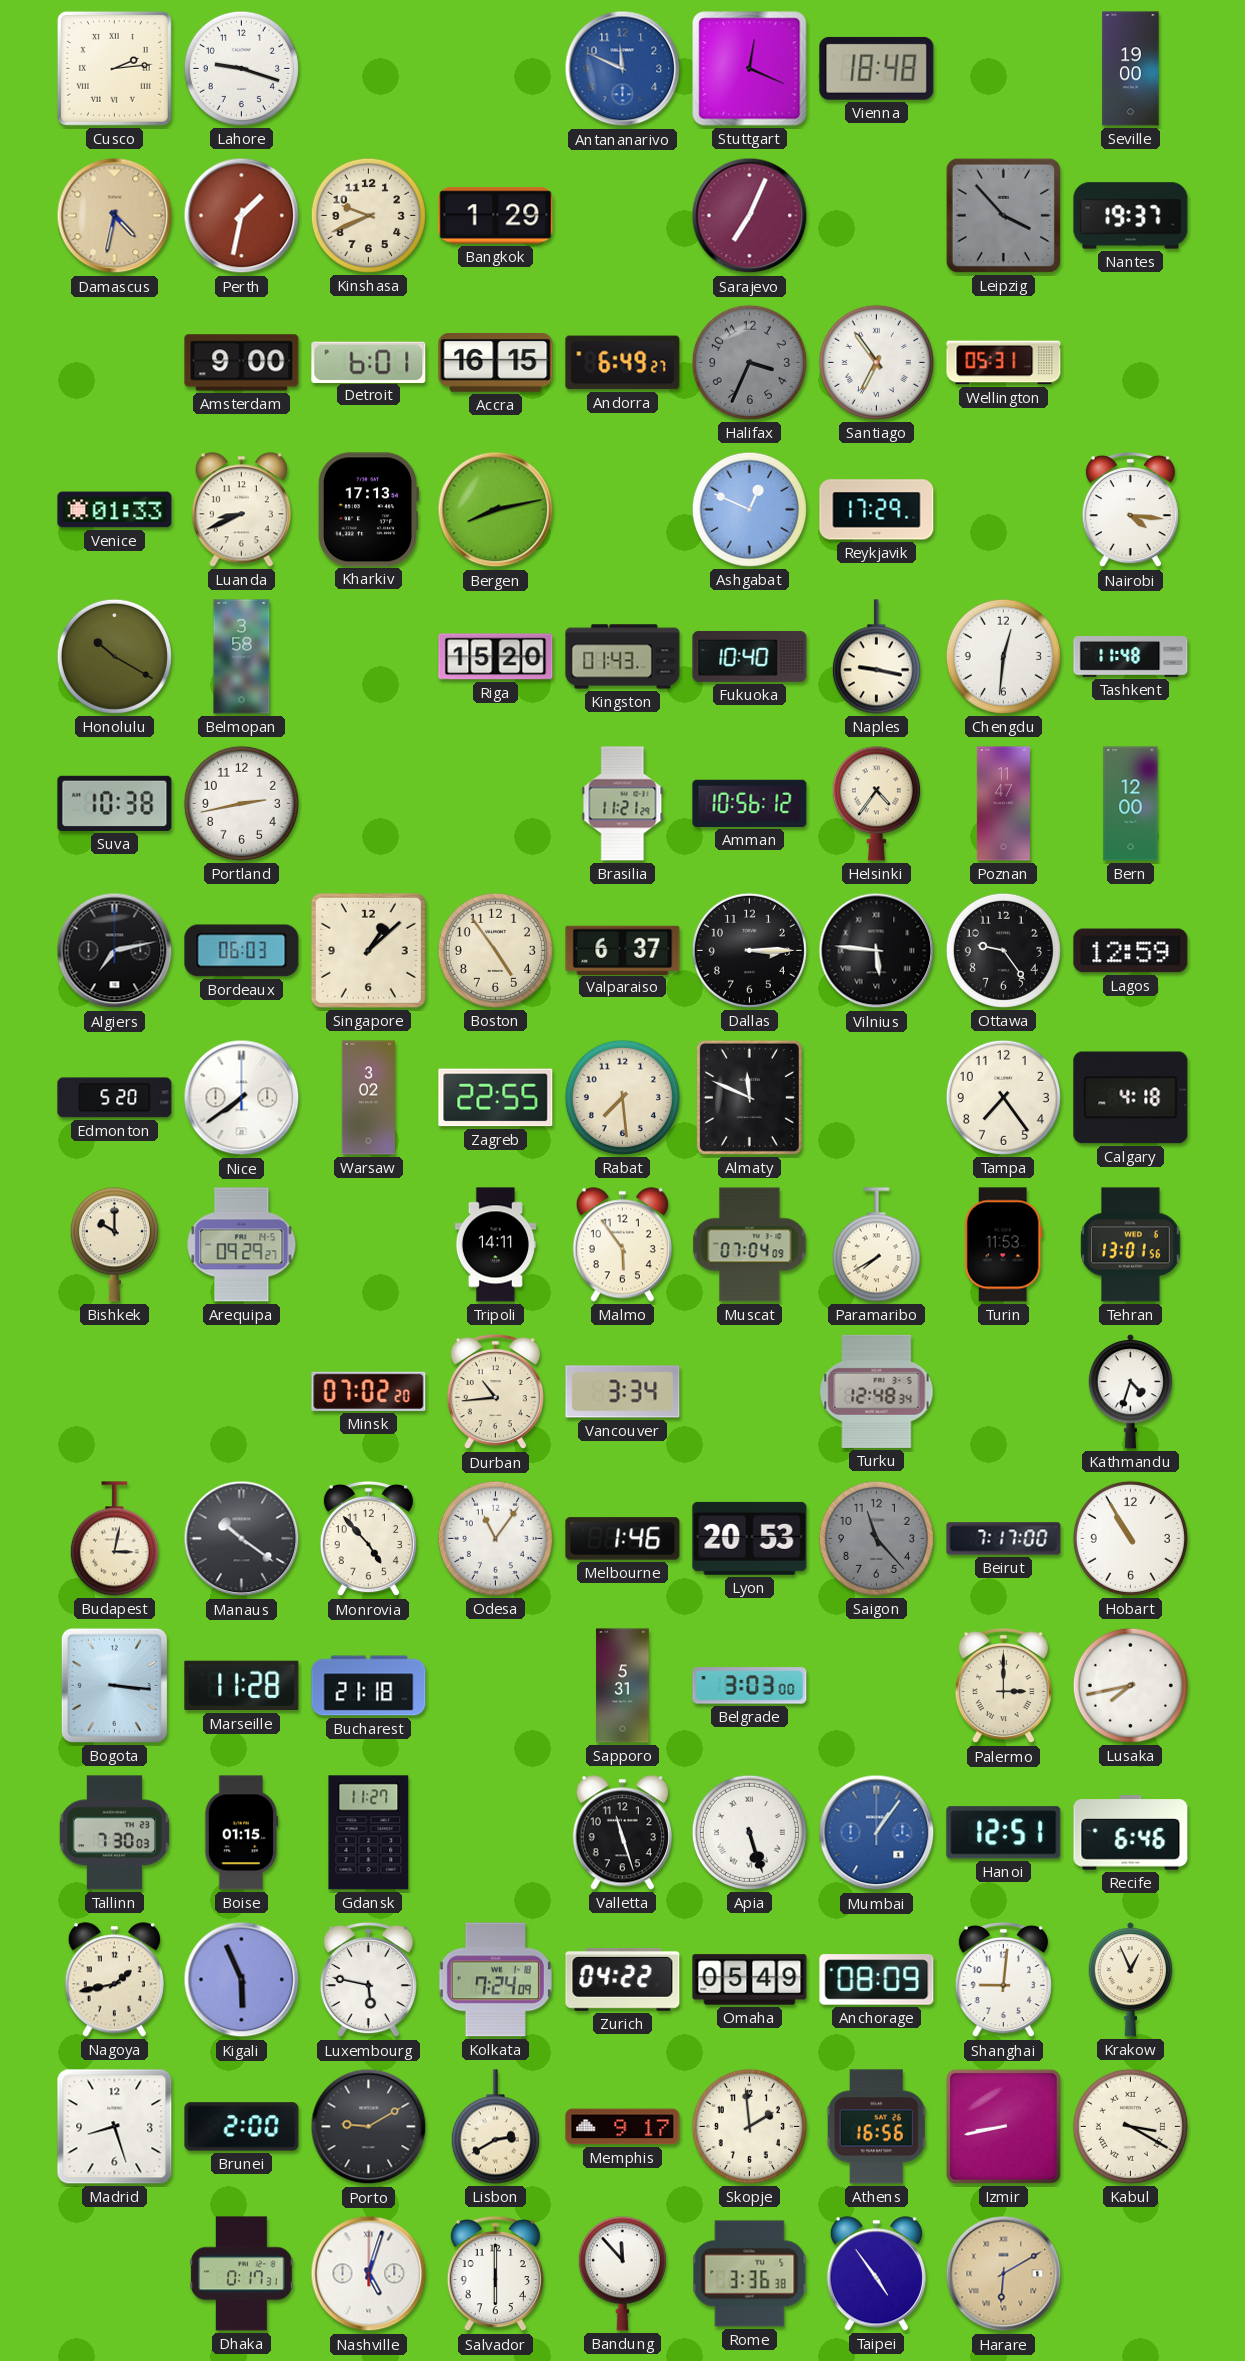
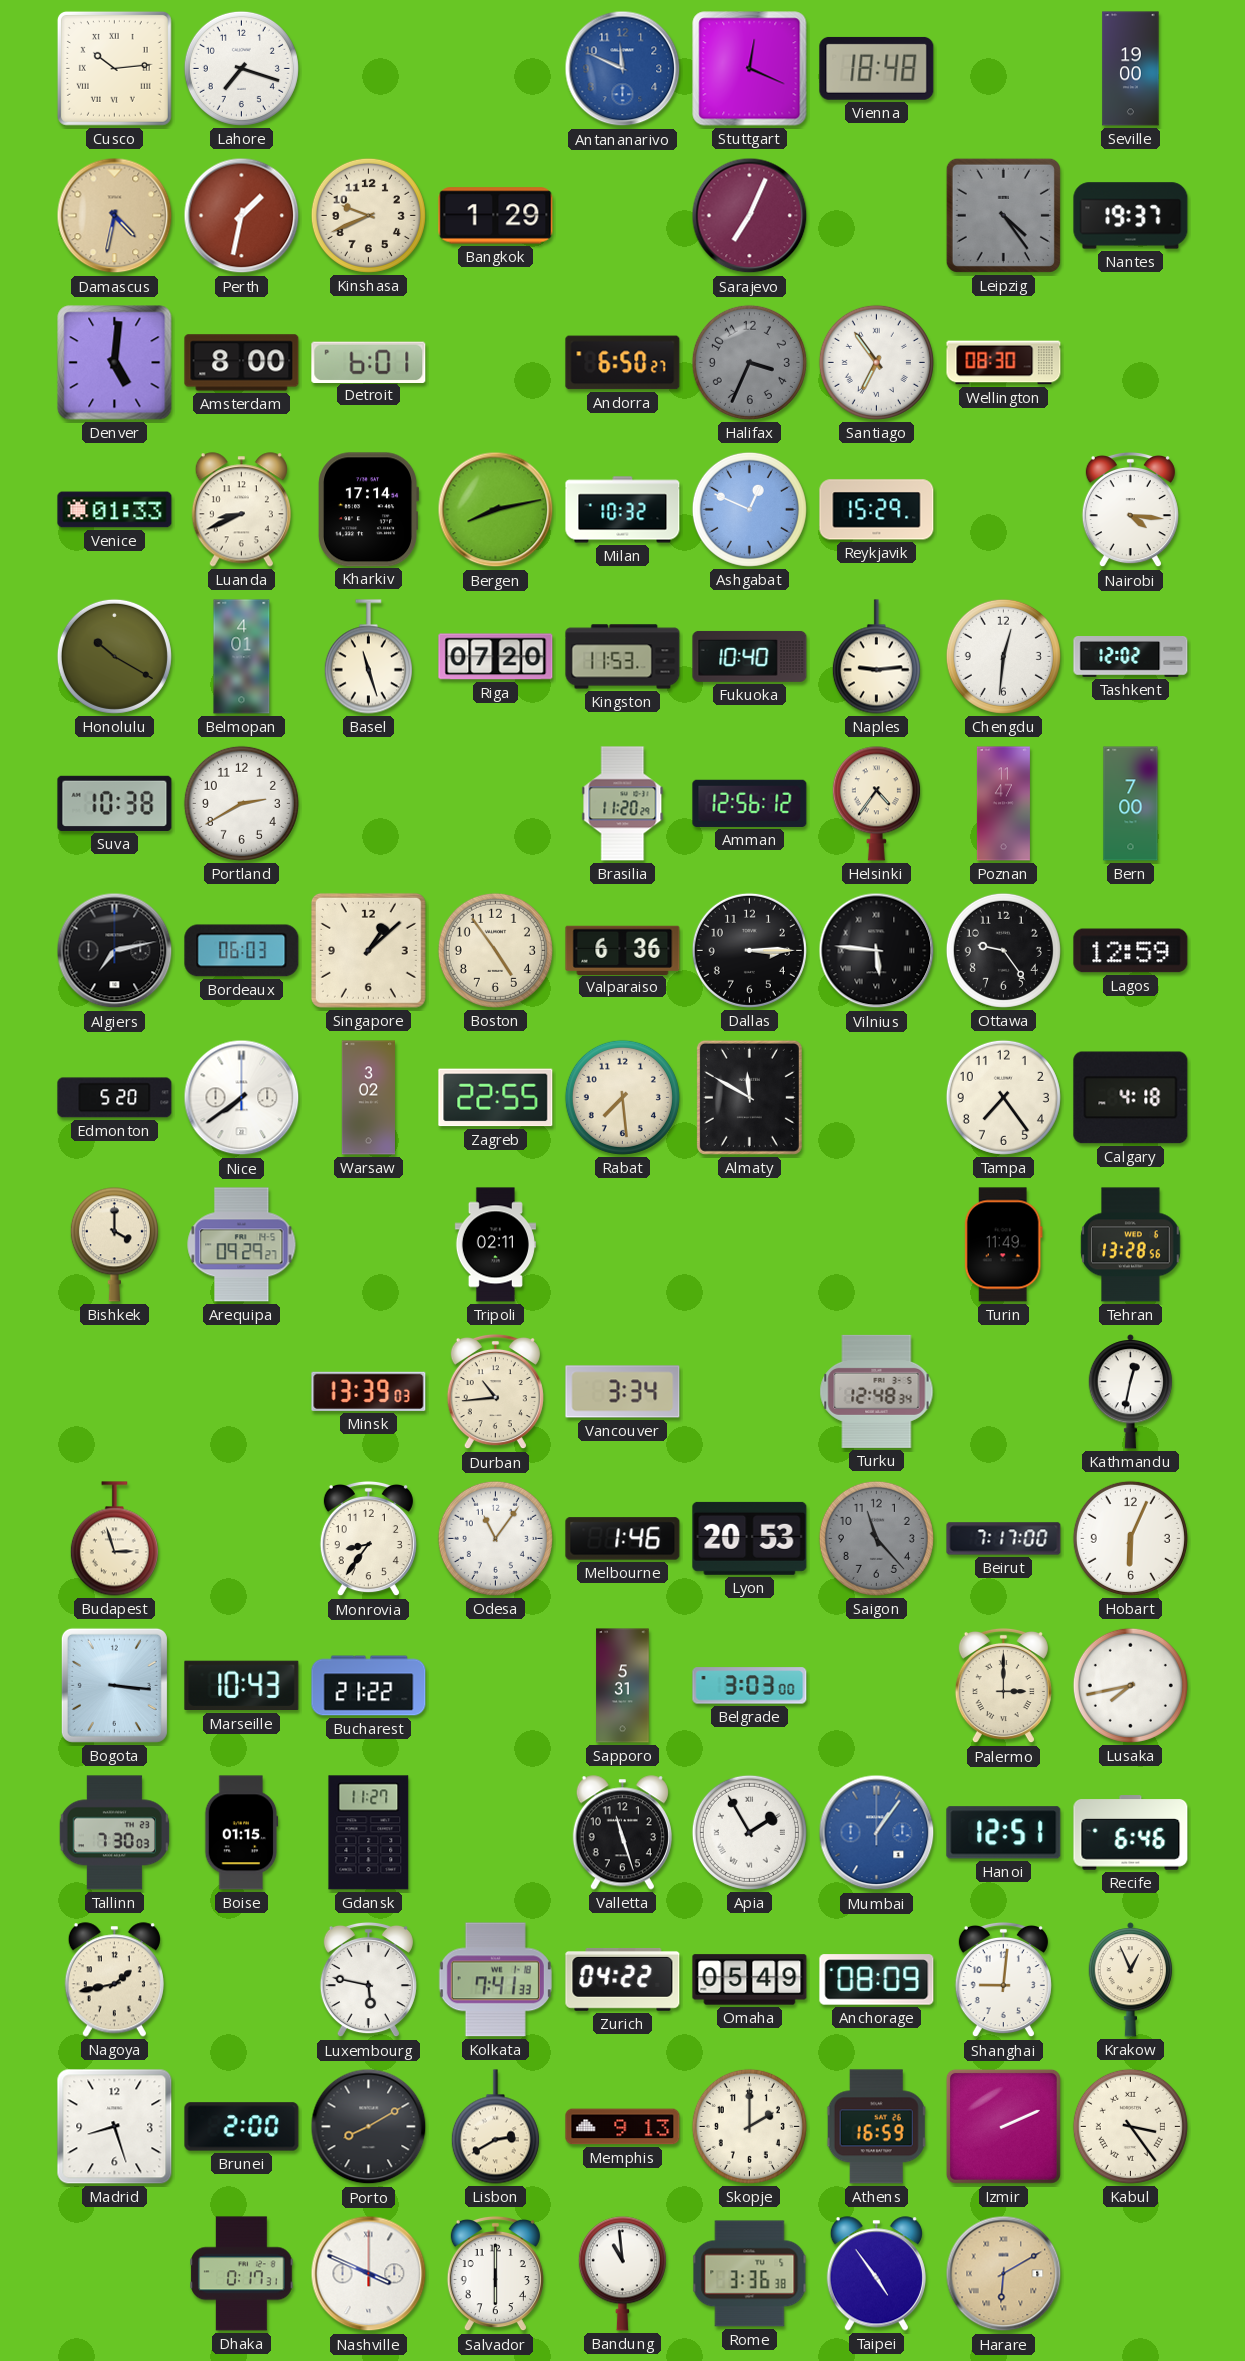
Cusco: 2:14 -> 10:14
Lahore: 9:18 -> 7:18
Leipzig: 3:53 -> 4:24
Denver: none -> 5:01
Amsterdam: 9:00 -> 8:00
Accra: 16:15 -> none
Andorra: 6:49 -> 6:50
Wellington: 05:31 -> 08:30
Kharkiv: 17:13 -> 17:14
Milan: none -> 10:32
Reykjavik: 17:29 -> 15:29
Belmopan: 3:58 -> 4:01
Basel: none -> 11:27
Riga: 15:20 -> 07:20
Kingston: 01:43 -> 11:53
Naples: 9:17 -> 9:14
Tashkent: 11:48 -> 12:02
Portland: 2:43 -> 2:40
Brasilia: 11:21 -> 11:20
Amman: 10:56 -> 12:56
Bern: 12:00 -> 7:00
Valparaiso: 6:37 -> 6:36
Almaty: 11:49 -> 11:50
Bishkek: 10:00 -> 4:00
Tripoli: 14:11 -> 02:11
Malmo: 5:54 -> none
Muscat: 07:04 -> none
Paramaribo: 7:40 -> none
Turin: 11:53 -> 11:49
Tehran: 13:01 -> 13:28
Minsk: 07:02 -> 13:39
Kathmandu: 4:33 -> 12:32
Budapest: 3:02 -> 2:57
Manaus: 10:21 -> none
Monrovia: 4:53 -> 8:36
Hobart: 10:55 -> 6:04
Marseille: 11:28 -> 10:43
Bucharest: 21:18 -> 21:22
Apia: 5:27 -> 1:55
Kigali: 5:56 -> none
Kolkata: 7:24 -> 7:41
Porto: 9:10 -> 8:10
Memphis: 9:17 -> 9:13
Skopje: 1:59 -> 2:00
Athens: 16:56 -> 16:59
Izmir: 8:43 -> 2:11
Kabul: 3:20 -> 3:24
Nashville: 5:03 -> 3:49
Bandung: 11:53 -> 10:59
